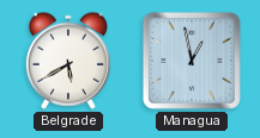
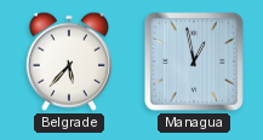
Belgrade: 5:40 -> 5:37
